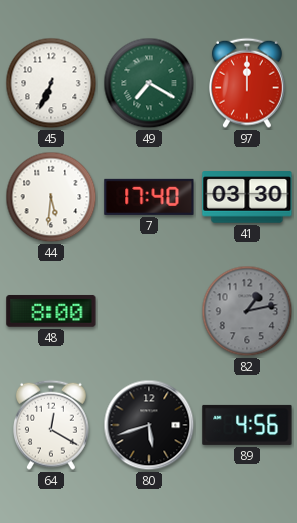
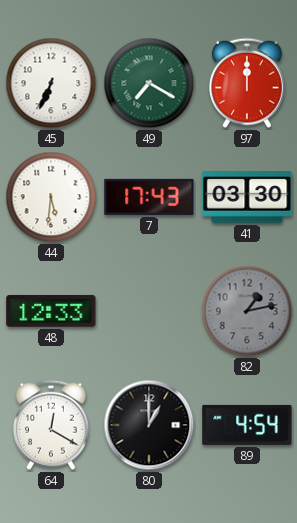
7: 17:40 -> 17:43
48: 8:00 -> 12:33
80: 5:42 -> 1:00
89: 4:56 -> 4:54
